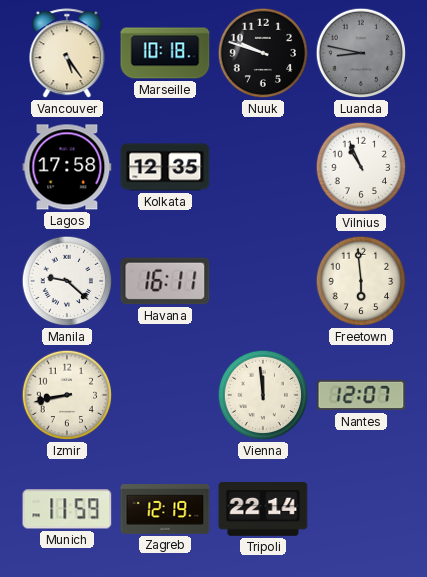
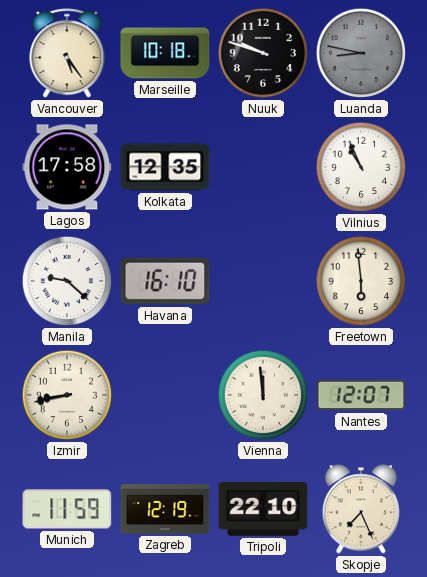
Havana: 16:11 -> 16:10
Tripoli: 22:14 -> 22:10
Skopje: none -> 7:26
